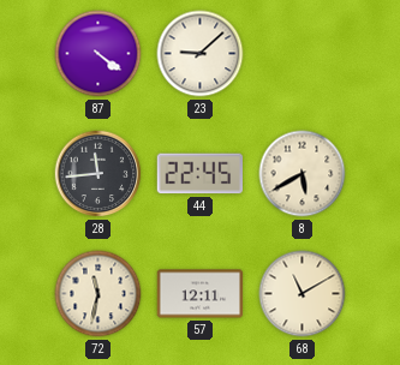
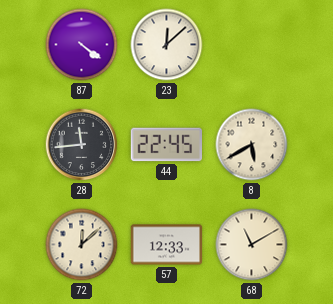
23: 9:08 -> 12:08
72: 11:32 -> 12:08
57: 12:11 -> 12:33
